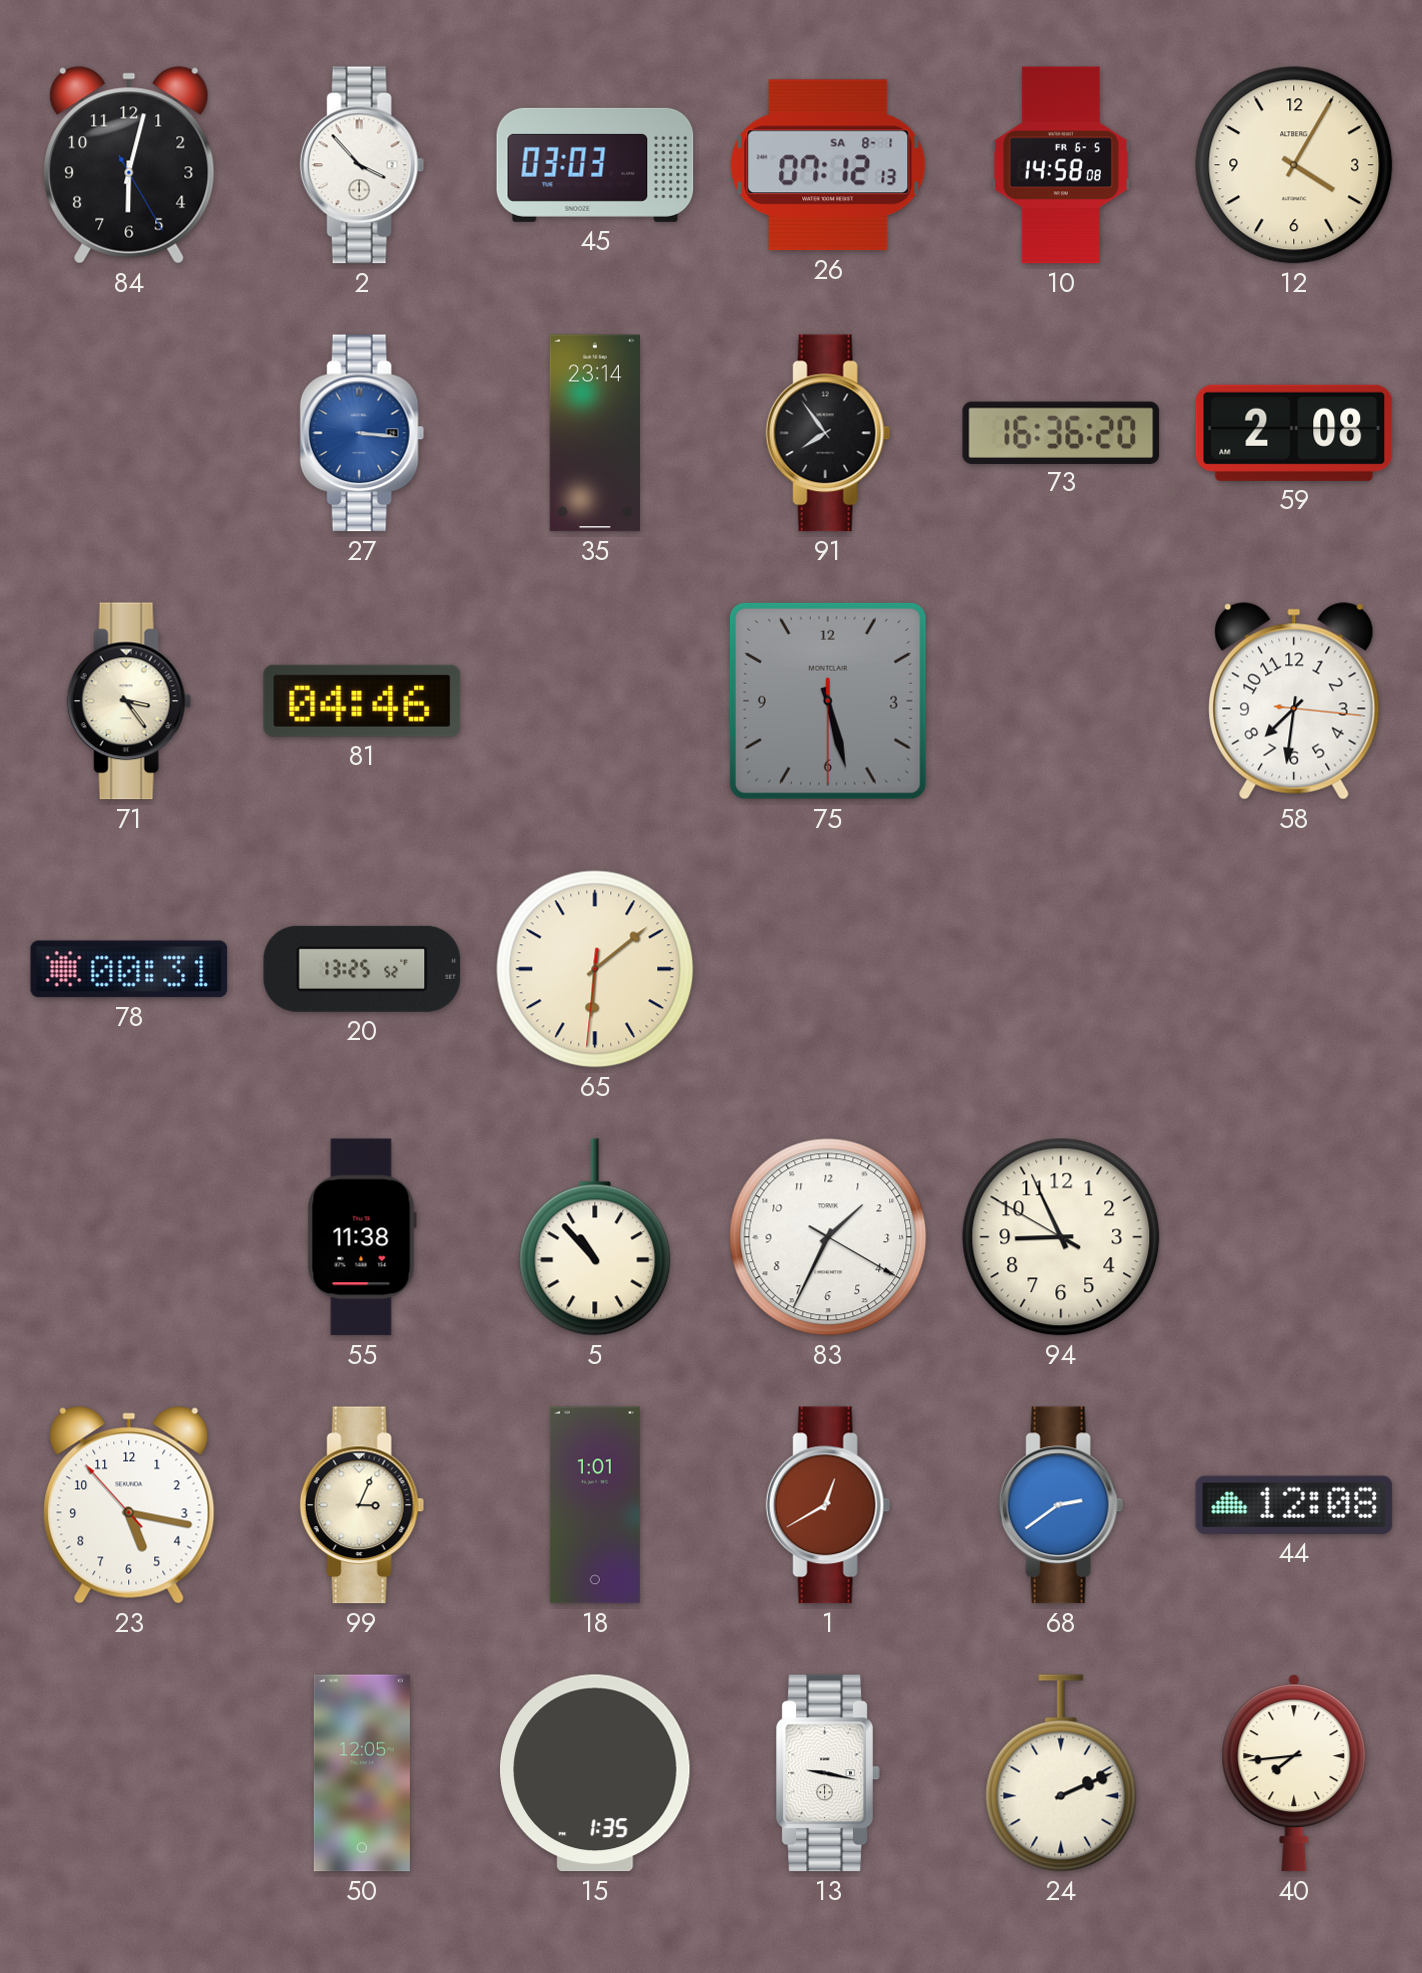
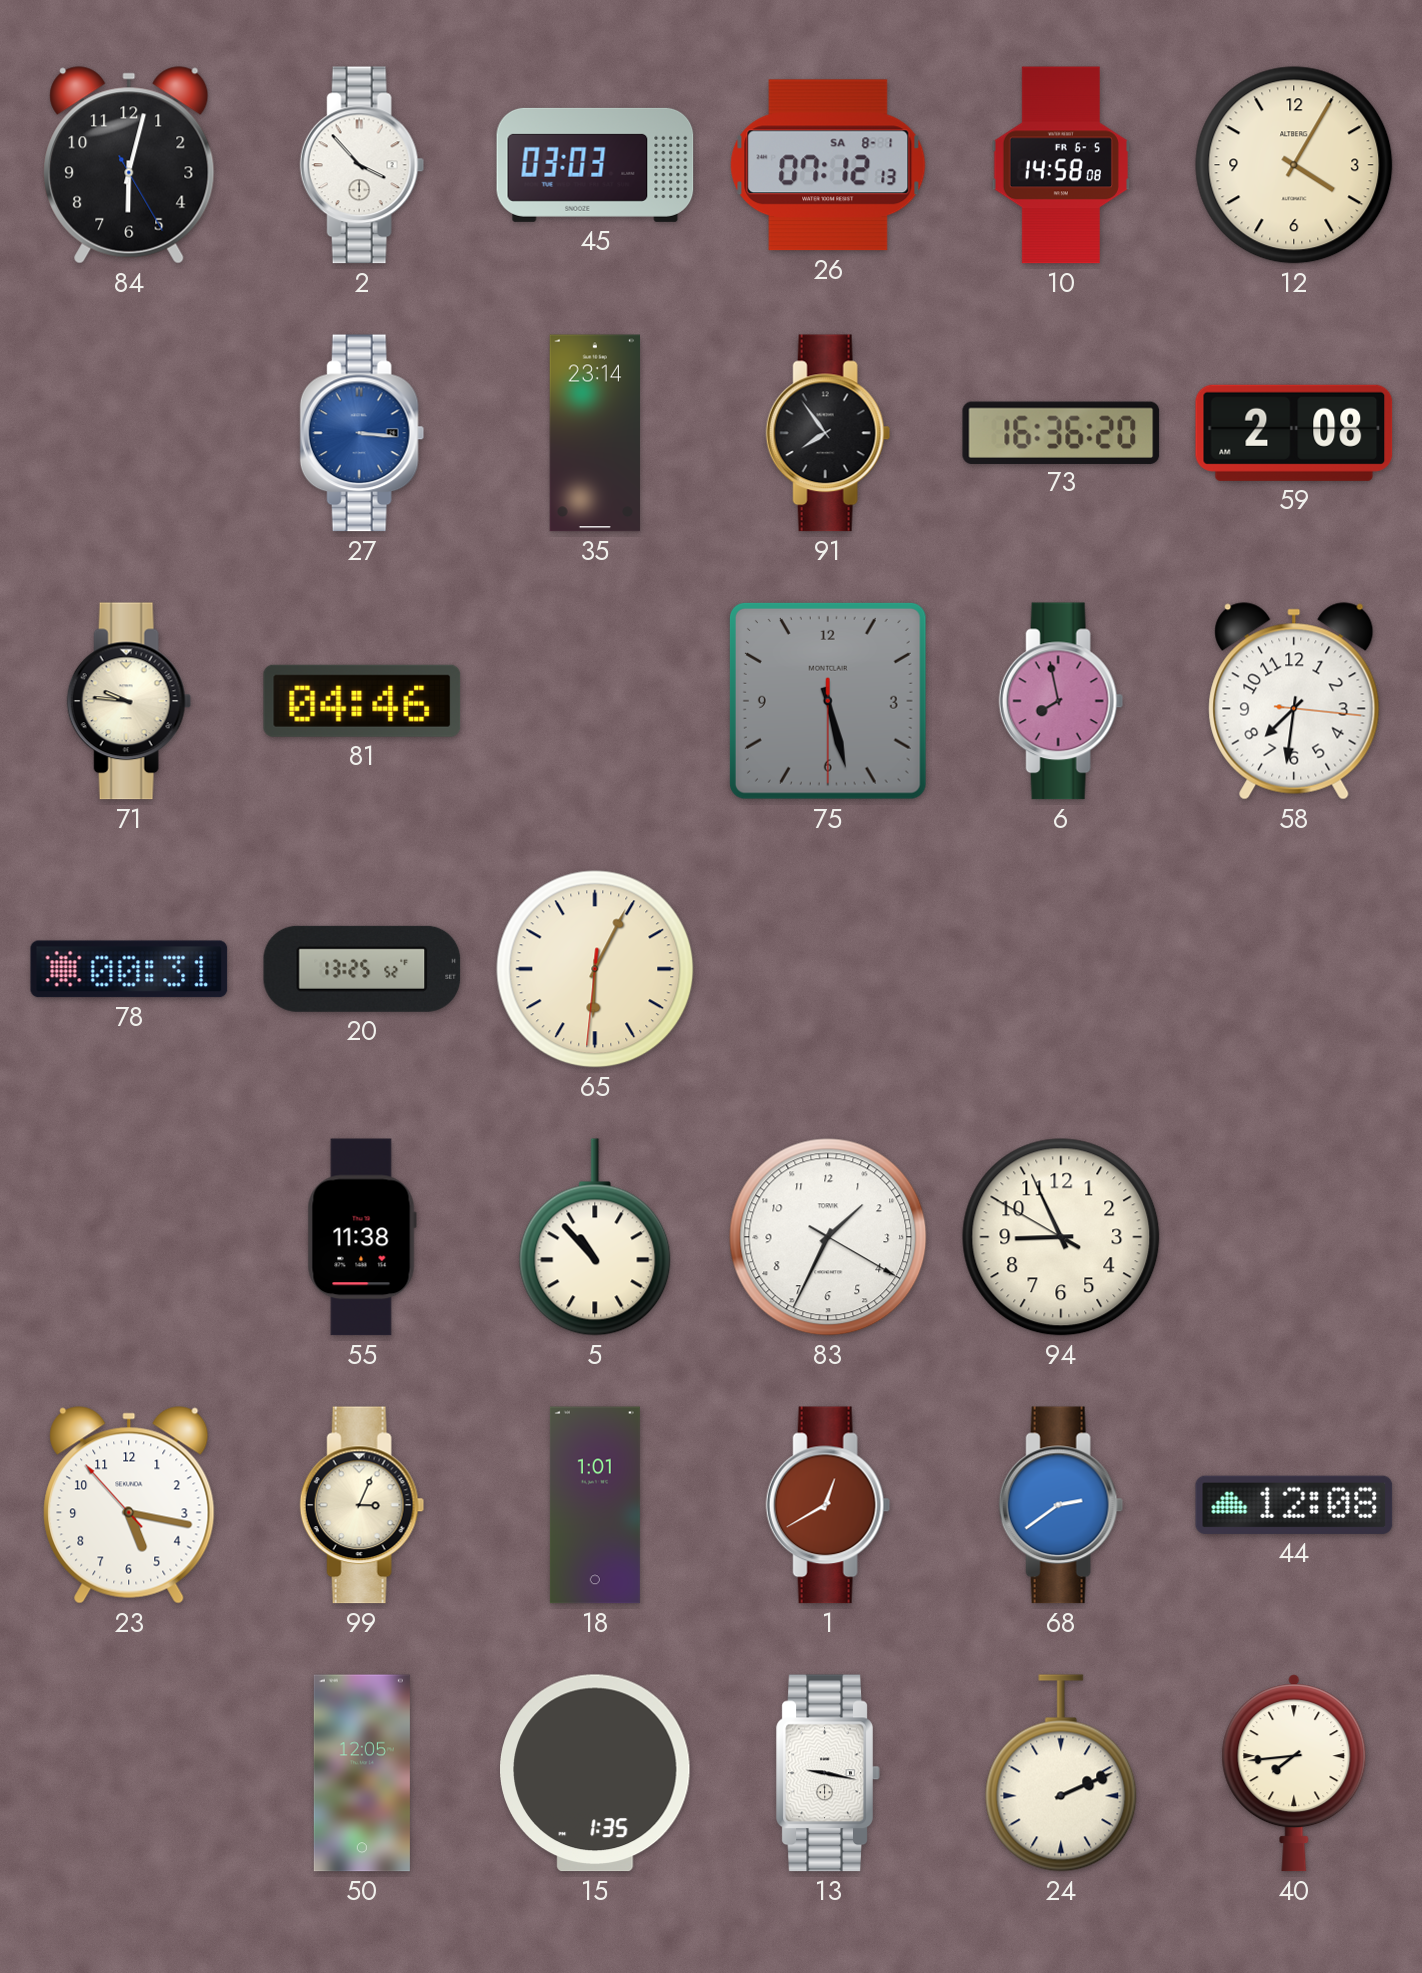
71: 3:24 -> 9:46
6: none -> 7:58
65: 6:08 -> 6:04
